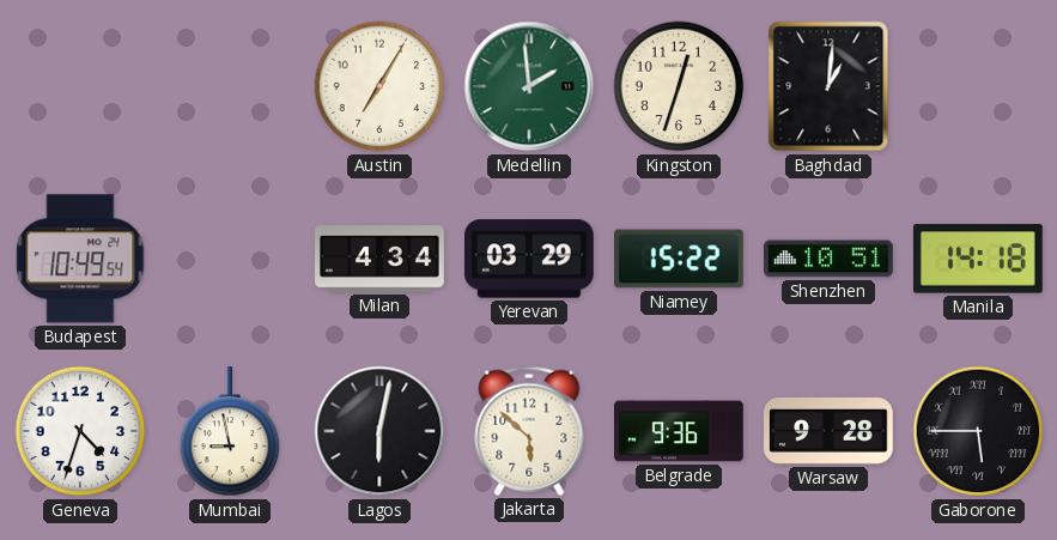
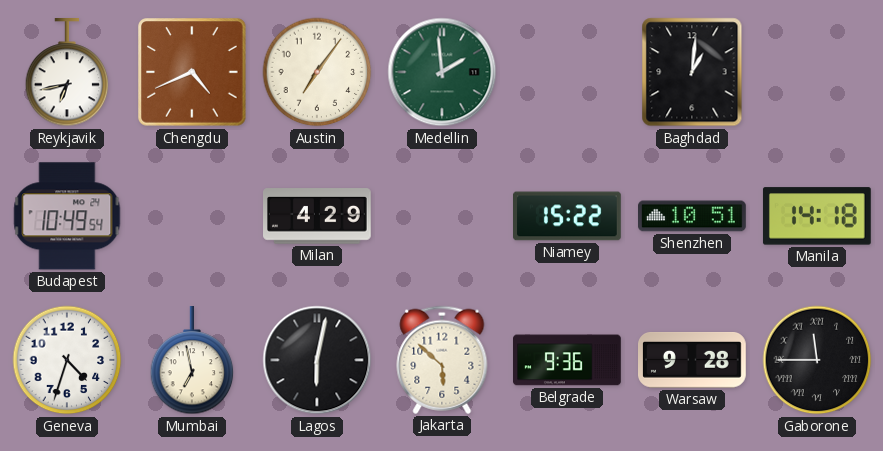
Reykjavik: none -> 6:43
Chengdu: none -> 4:41
Austin: 7:05 -> 7:06
Kingston: 12:33 -> none
Milan: 4:34 -> 4:29
Yerevan: 03:29 -> none
Mumbai: 8:58 -> 6:58
Gaborone: 5:45 -> 11:45
